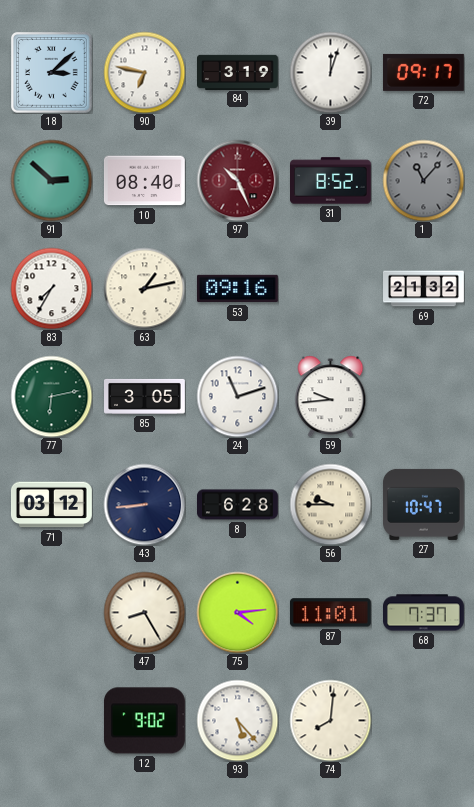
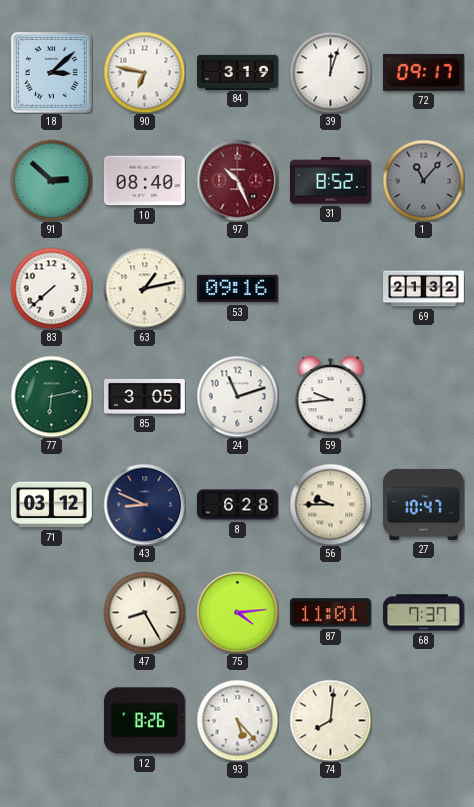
83: 7:35 -> 7:38
43: 8:44 -> 8:49
12: 9:02 -> 8:26
